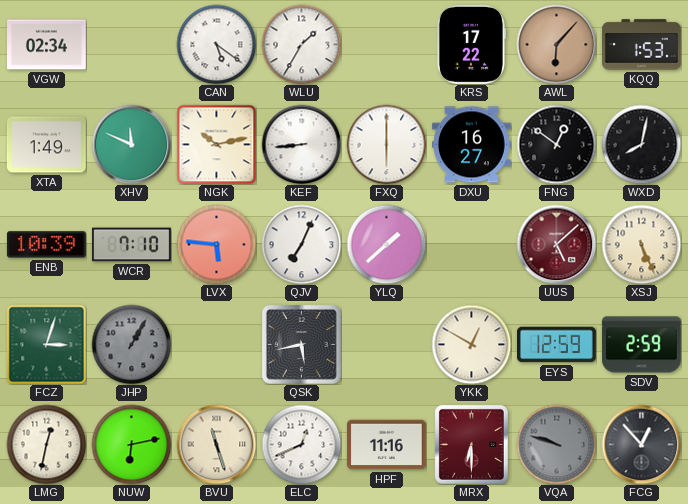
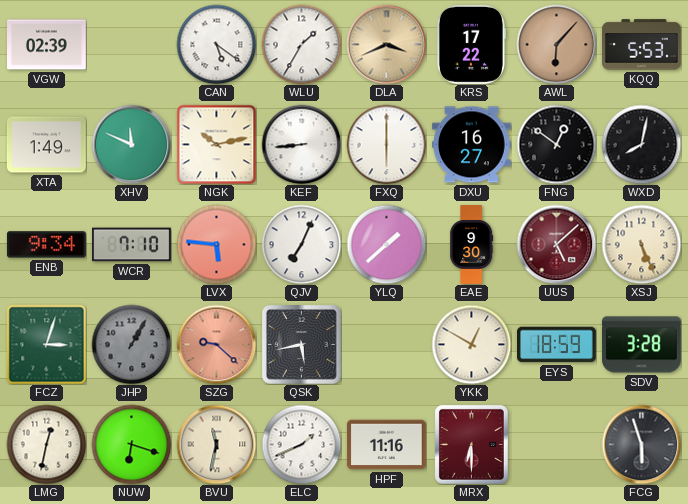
VGW: 02:34 -> 02:39
DLA: none -> 3:41
KQQ: 1:53 -> 5:53
ENB: 10:39 -> 9:34
EAE: none -> 9:30
SZG: none -> 9:22
EYS: 12:59 -> 18:59
SDV: 2:59 -> 3:28
NUW: 6:13 -> 6:18
BVU: 11:27 -> 11:32
ELC: 12:41 -> 1:41
VQA: 9:48 -> none
FCG: 12:53 -> 5:57
